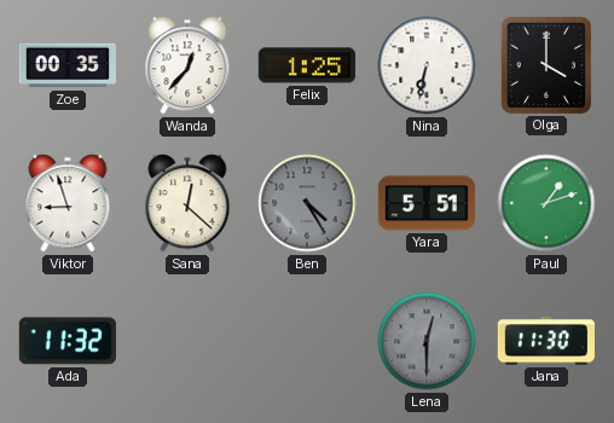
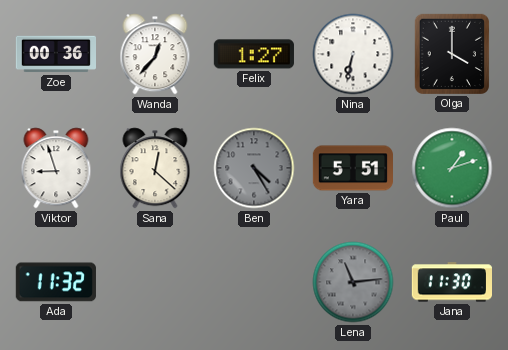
Zoe: 00:35 -> 00:36
Felix: 1:25 -> 1:27
Lena: 12:30 -> 11:14
